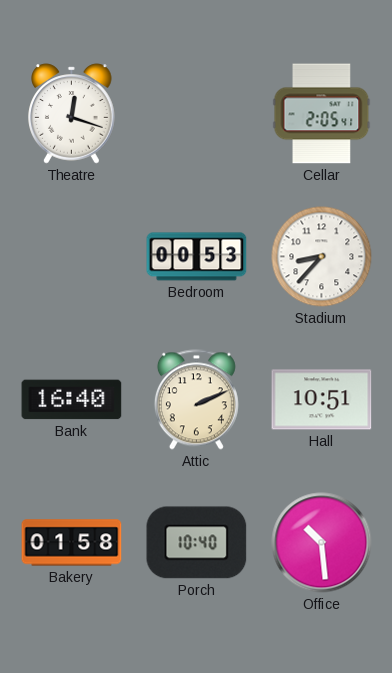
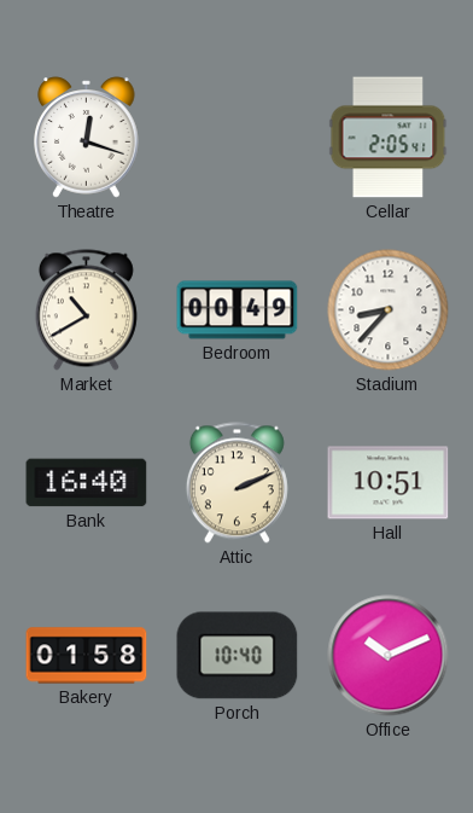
Market: none -> 10:40
Bedroom: 00:53 -> 00:49
Office: 10:29 -> 10:11
